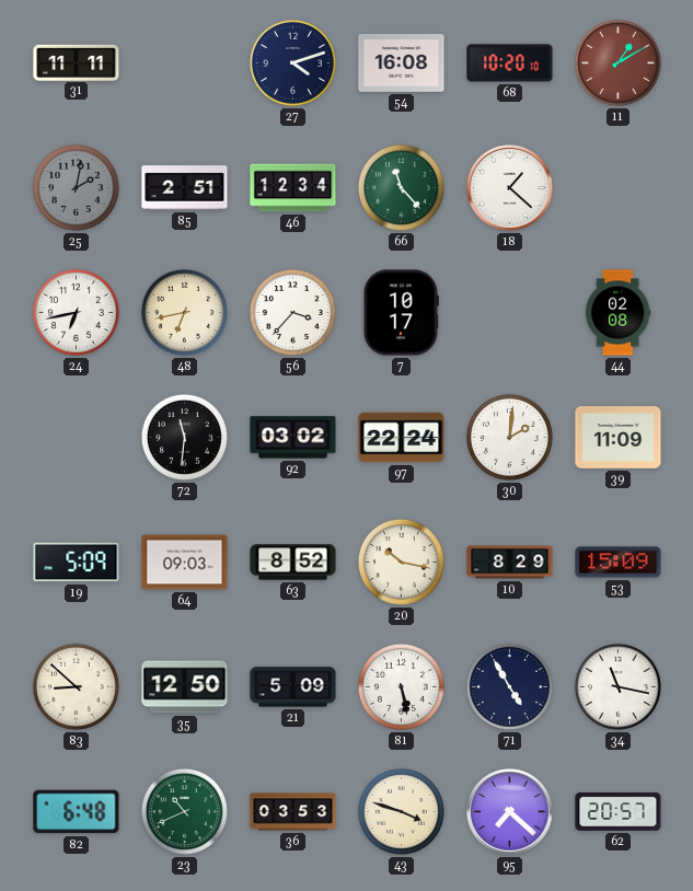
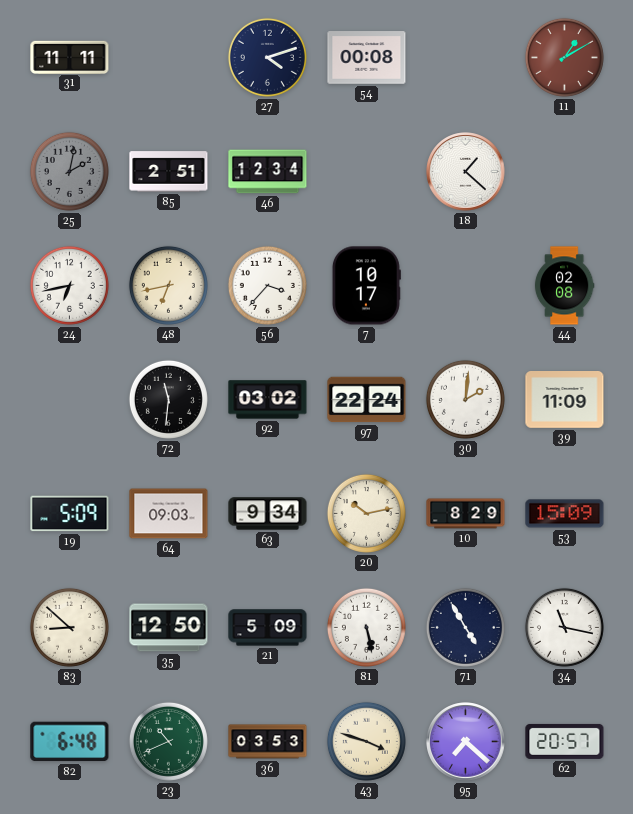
54: 16:08 -> 00:08
68: 10:20 -> none
66: 11:23 -> none
63: 8:52 -> 9:34
20: 10:17 -> 10:13
